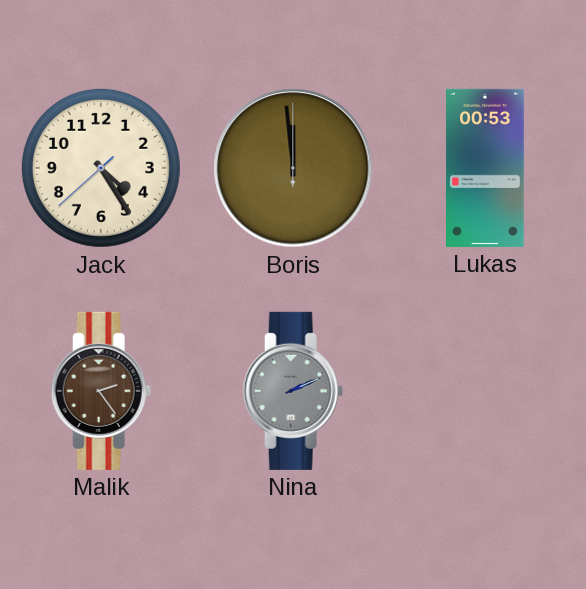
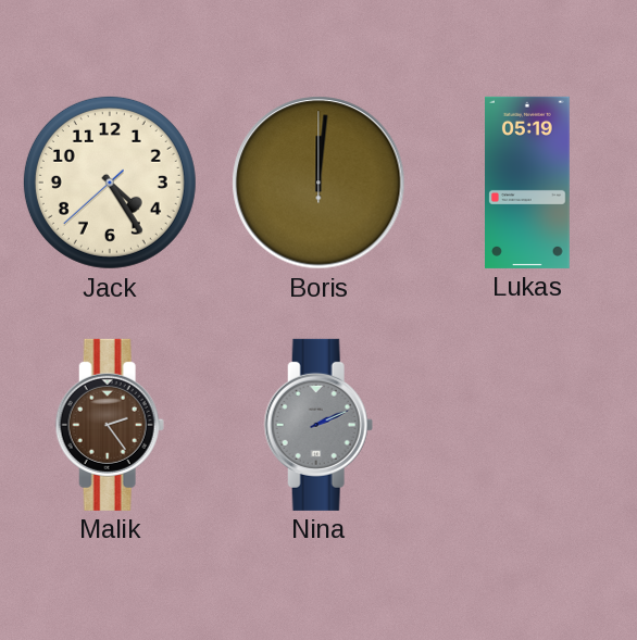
Boris: 11:59 -> 12:01
Lukas: 00:53 -> 05:19
